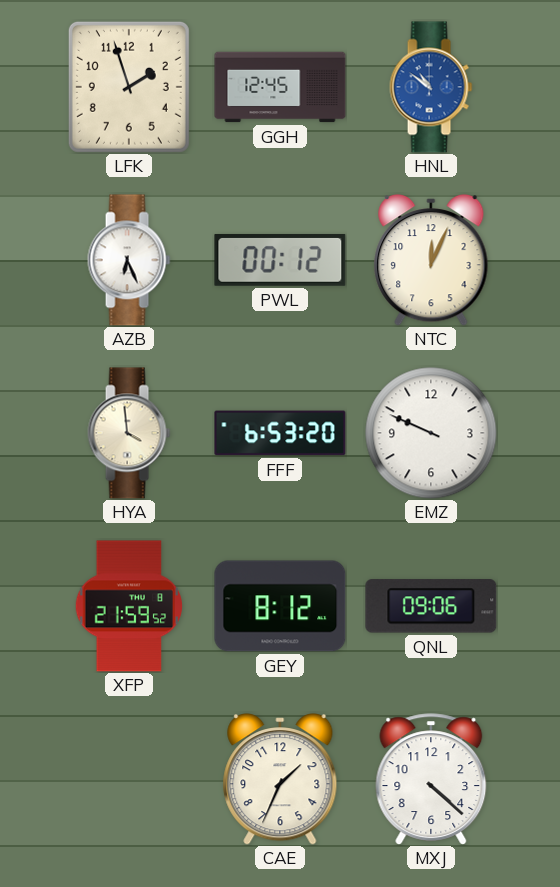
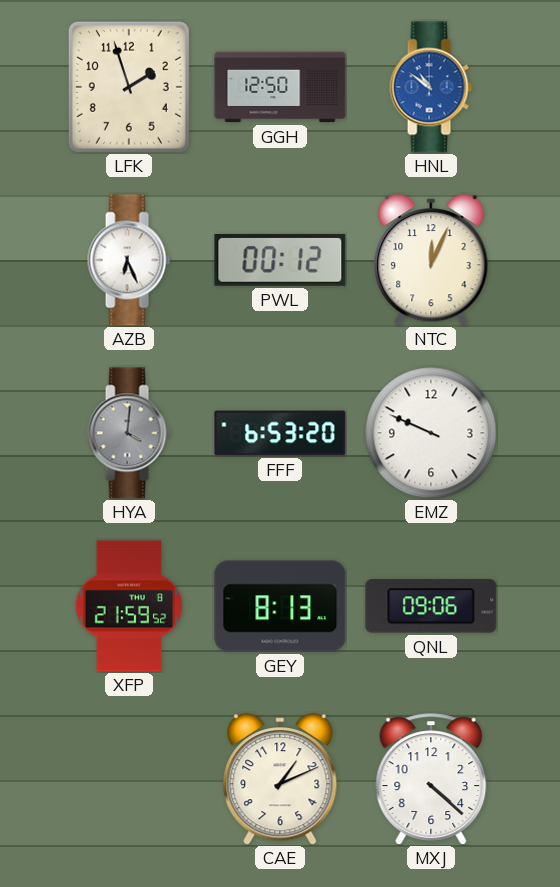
GGH: 12:45 -> 12:50
HYA: 3:59 -> 4:01
HYA dial: cream -> grey
GEY: 8:12 -> 8:13
CAE: 1:34 -> 1:11
